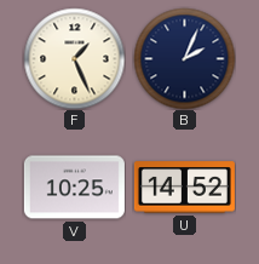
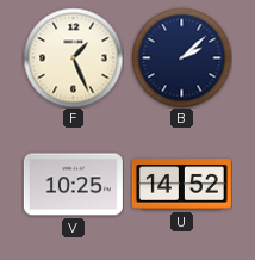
B: 2:04 -> 2:08
